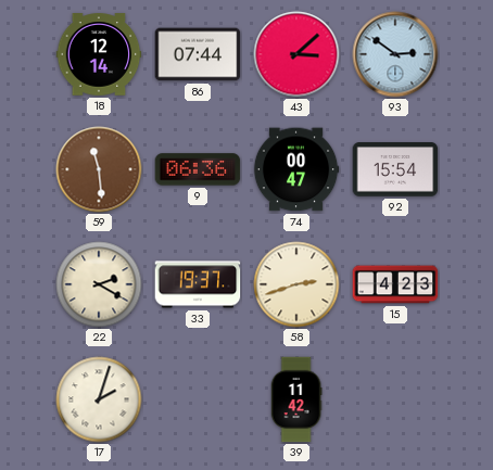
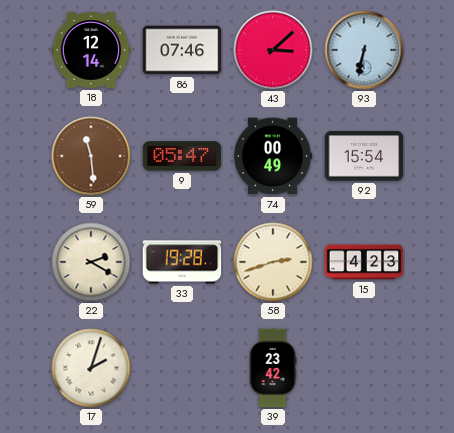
86: 07:44 -> 07:46
93: 2:51 -> 6:32
9: 06:36 -> 05:47
74: 00:47 -> 00:49
33: 19:37 -> 19:28
39: 11:42 -> 23:42
